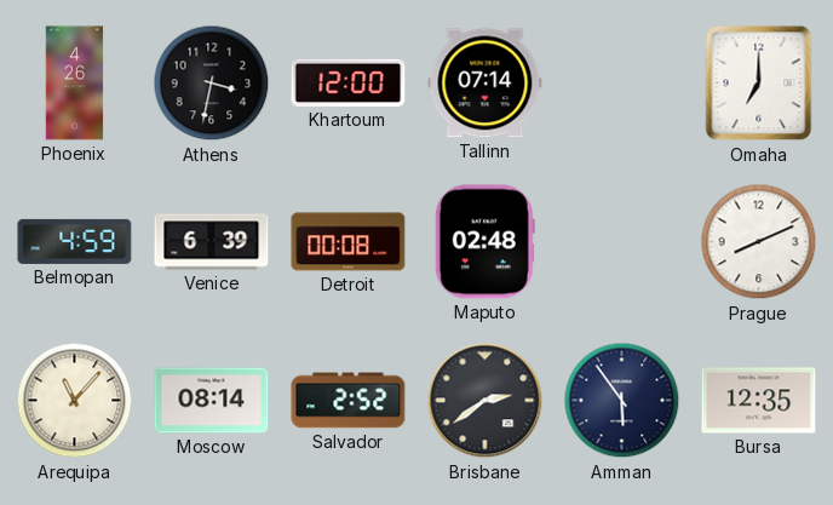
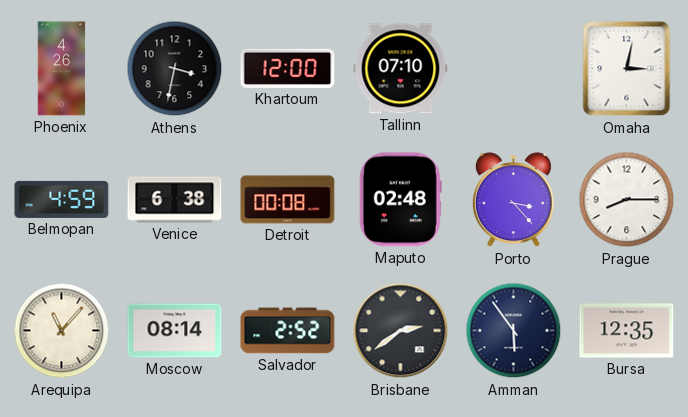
Tallinn: 07:14 -> 07:10
Omaha: 7:00 -> 3:02
Venice: 6:39 -> 6:38
Porto: none -> 3:23
Prague: 8:11 -> 8:15
